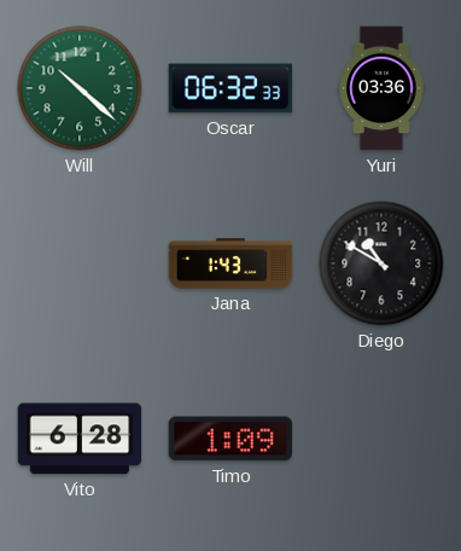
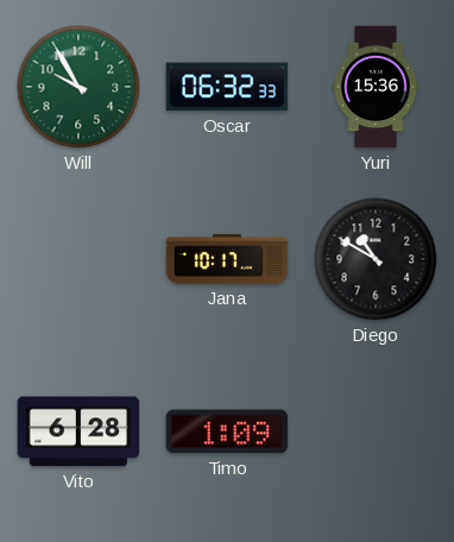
Will: 10:22 -> 9:55
Yuri: 03:36 -> 15:36
Jana: 1:43 -> 10:17
